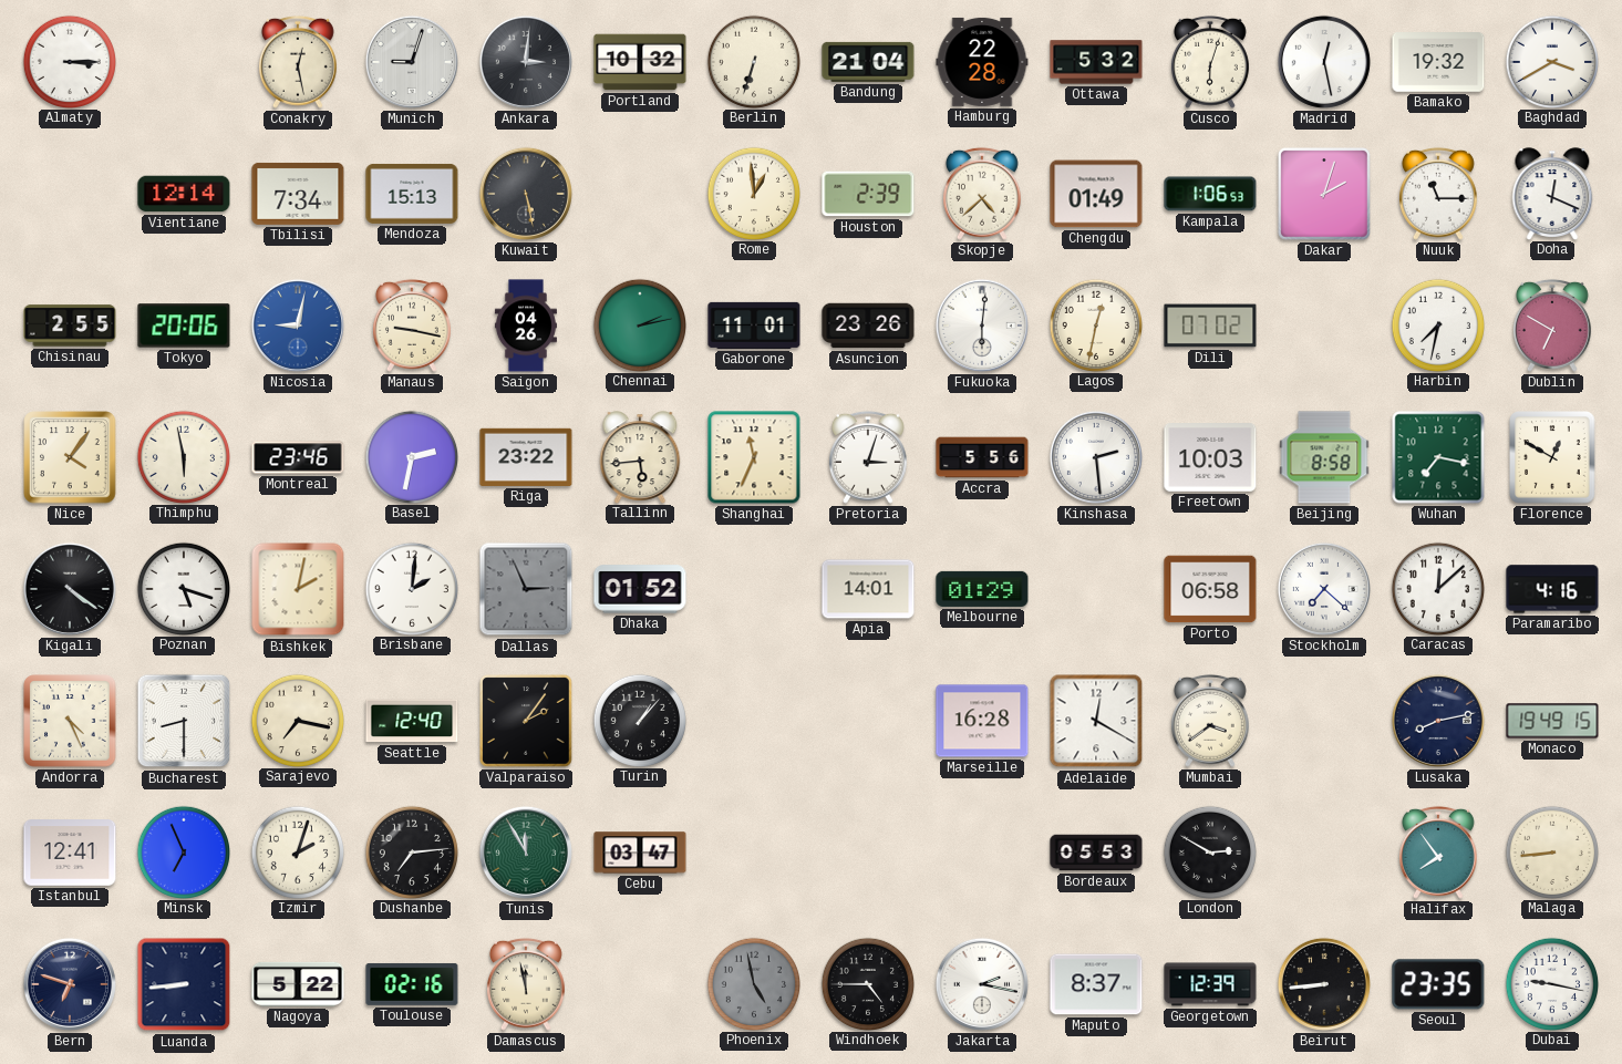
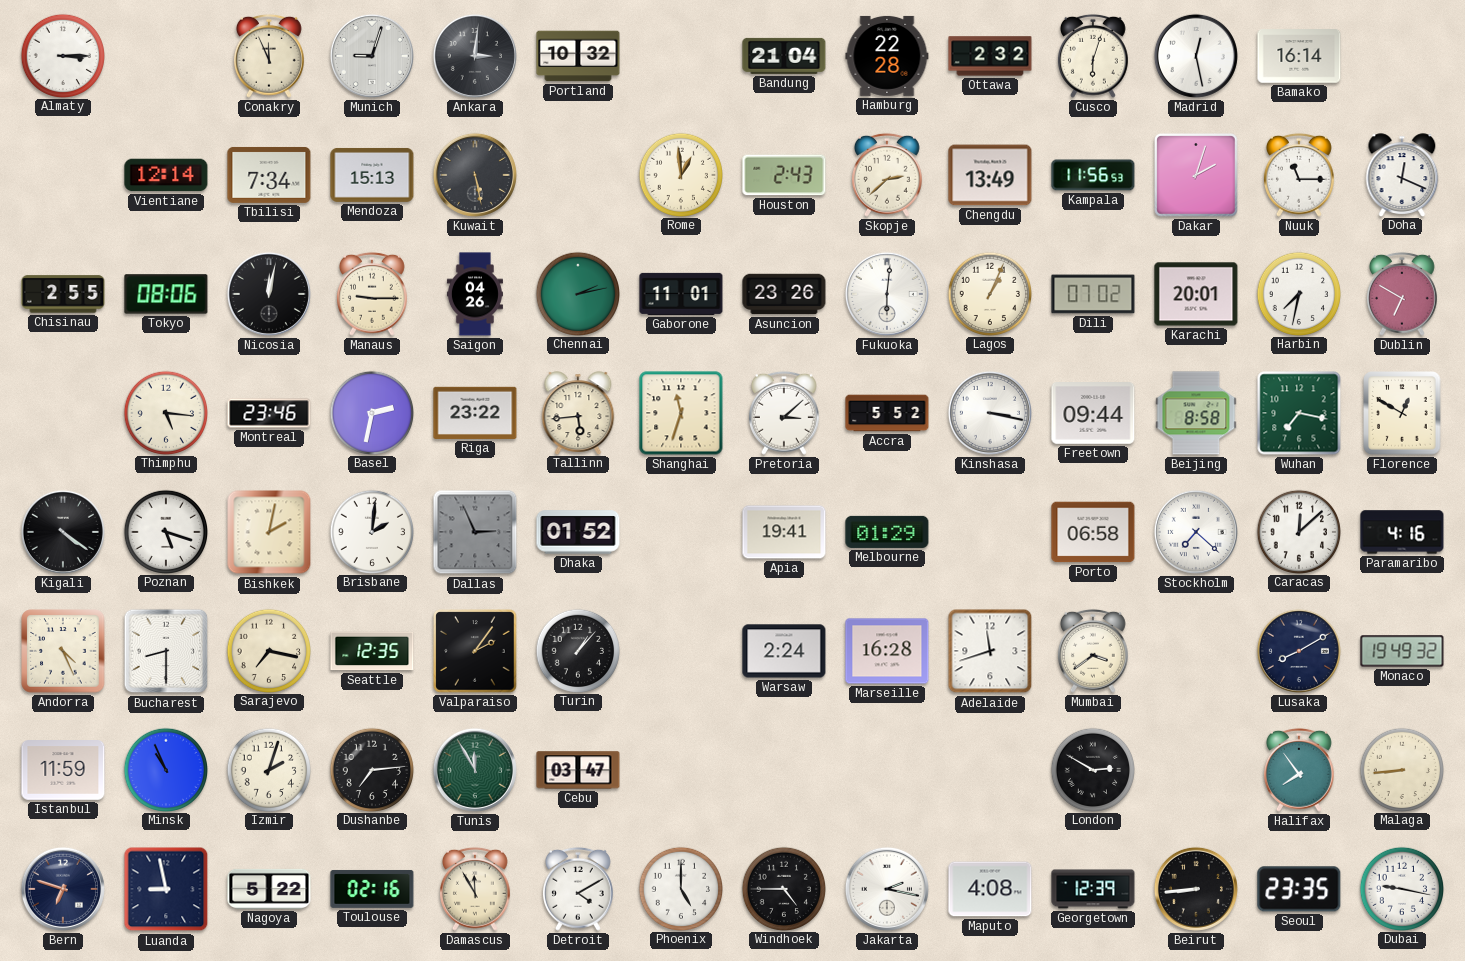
Conakry: 12:28 -> 11:56
Berlin: 6:33 -> none
Ottawa: 5:32 -> 2:32
Bamako: 19:32 -> 16:14
Baghdad: 3:40 -> none
Houston: 2:39 -> 2:43
Skopje: 4:38 -> 2:38
Chengdu: 01:49 -> 13:49
Kampala: 1:06 -> 11:56
Tokyo: 20:06 -> 08:06
Nicosia: 9:02 -> 12:02
Nicosia dial: blue -> black
Manaus: 9:17 -> 9:15
Lagos: 12:32 -> 1:04
Karachi: none -> 20:01
Nice: 4:06 -> none
Thimphu: 5:58 -> 5:16
Shanghai: 11:34 -> 11:33
Pretoria: 3:03 -> 3:08
Accra: 5:56 -> 5:52
Kinshasa: 2:29 -> 3:17
Freetown: 10:03 -> 09:44
Apia: 14:01 -> 19:41
Seattle: 12:40 -> 12:35
Warsaw: none -> 2:24
Adelaide: 12:20 -> 11:42
Lusaka: 8:13 -> 8:10
Monaco: 19:49:15 -> 19:49:32
Istanbul: 12:41 -> 11:59
Minsk: 6:56 -> 10:56
Bordeaux: 05:53 -> none
Luanda: 8:44 -> 8:58
Damascus: 11:58 -> 11:55
Detroit: none -> 4:10
Phoenix: 4:58 -> 5:00
Phoenix dial: grey -> white
Maputo: 8:37 -> 4:08
